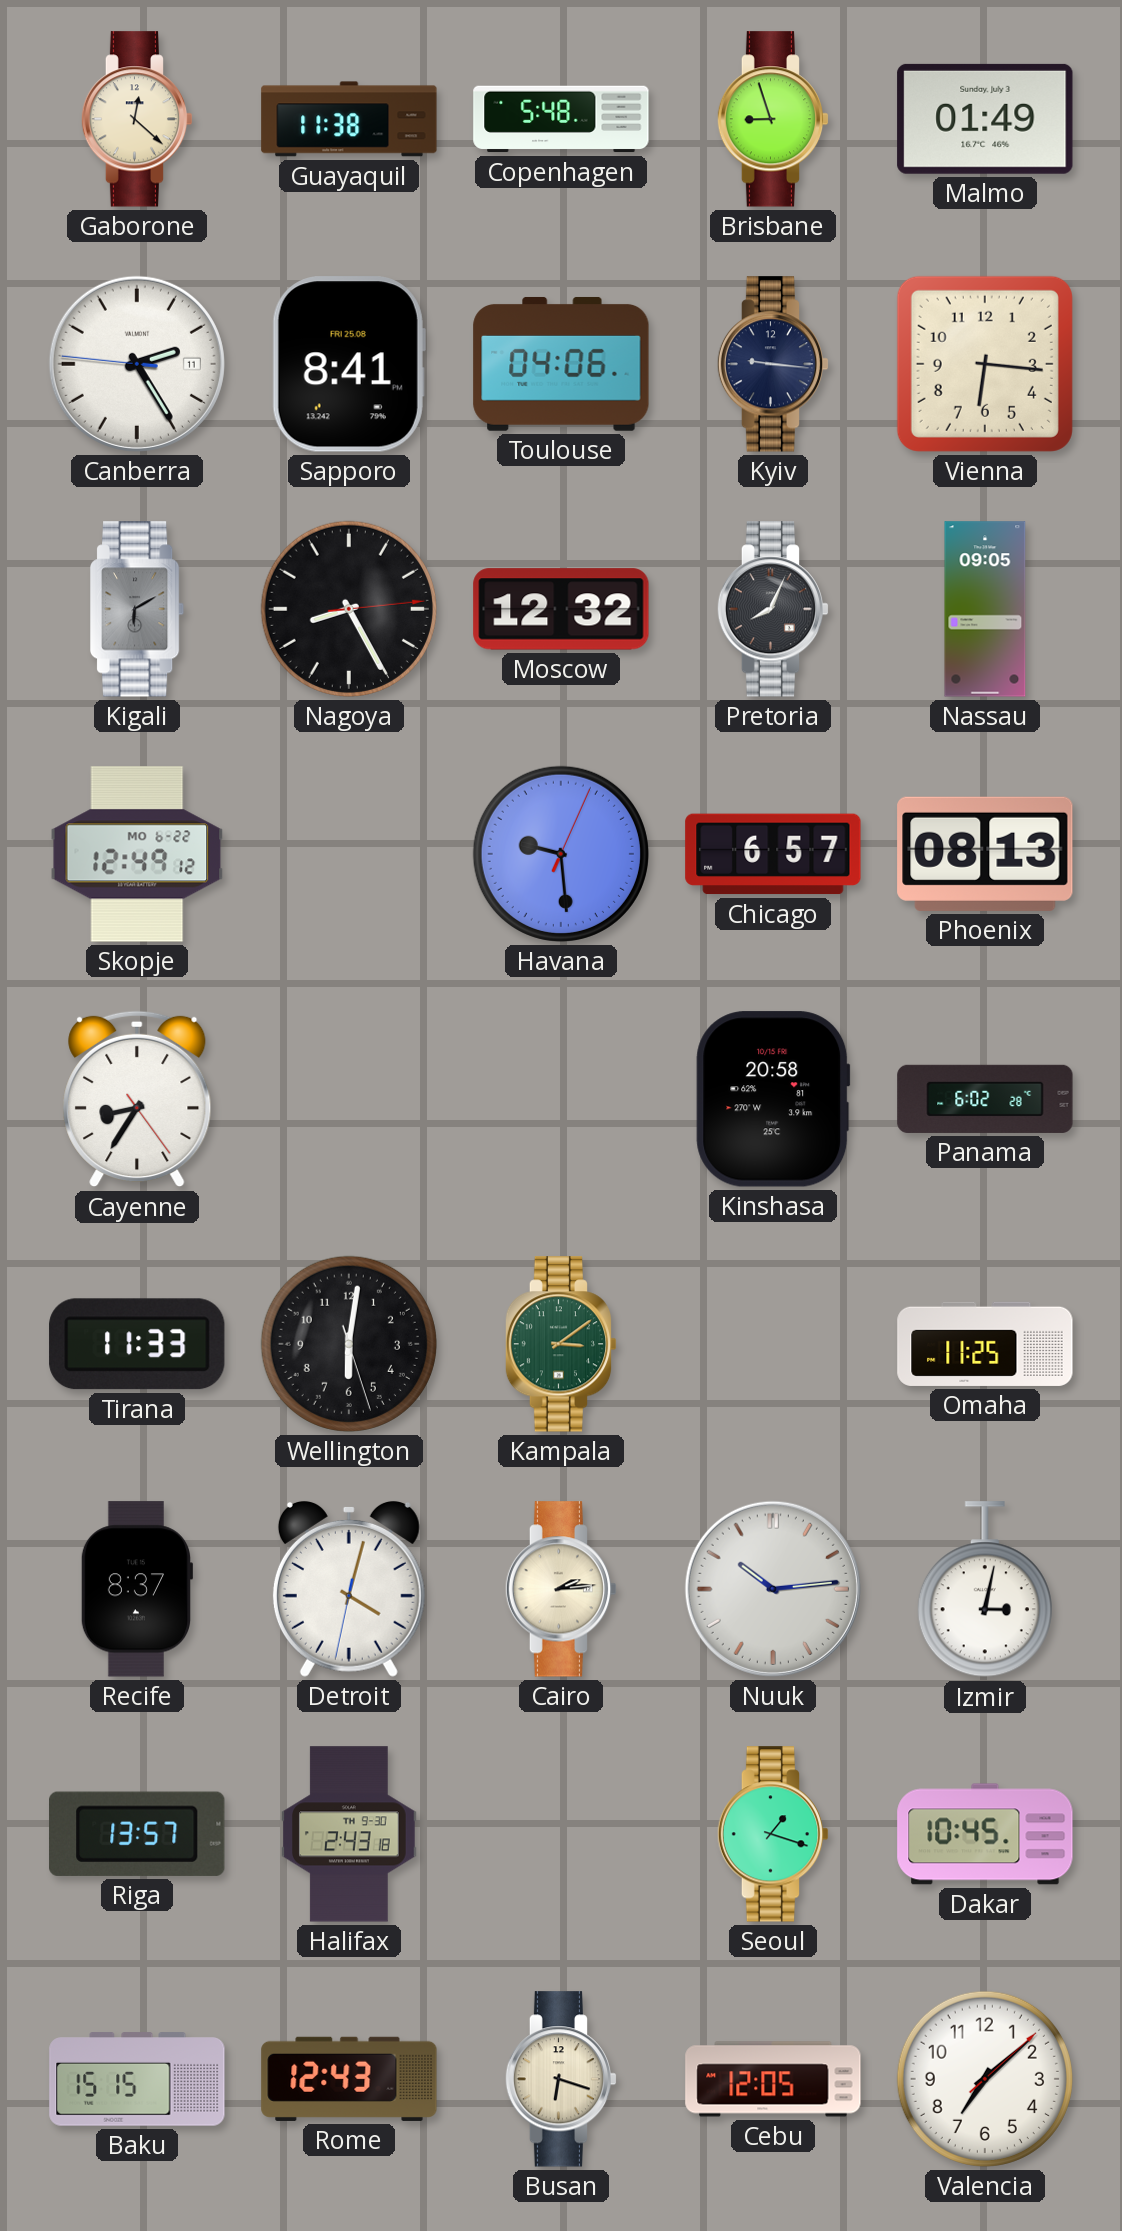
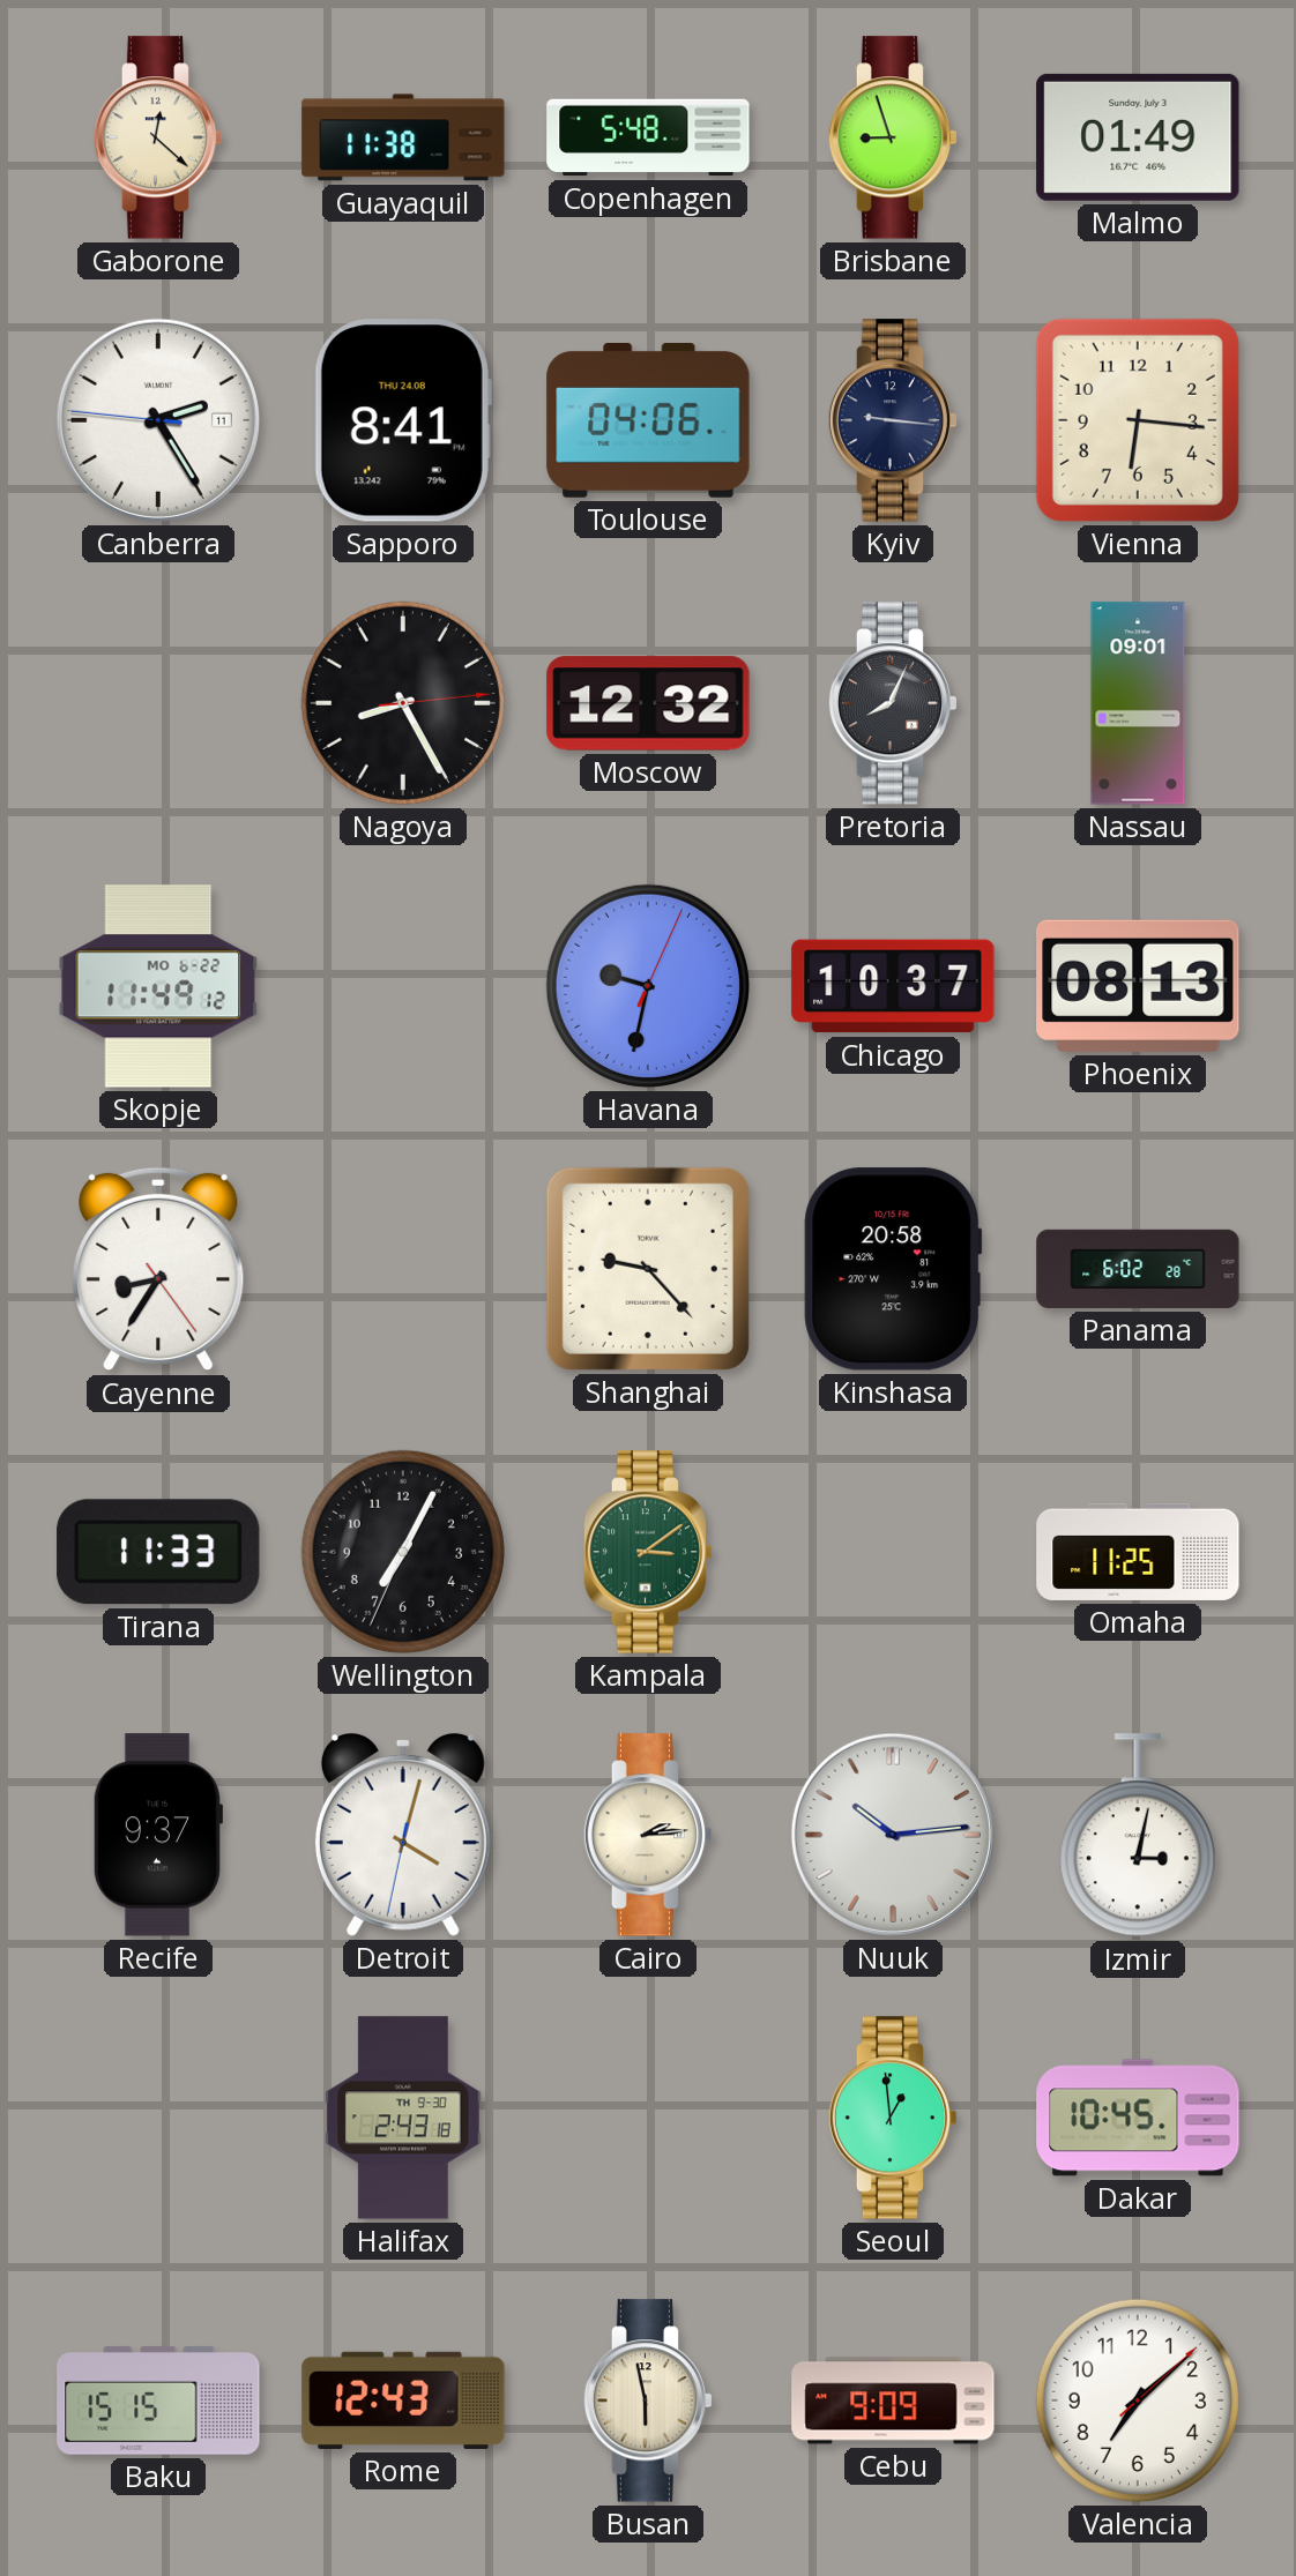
Sapporo date: FRI 25.08 -> THU 24.08
Kigali: 6:10 -> none
Nassau: 09:05 -> 09:01
Skopje: 12:49 -> 11:49
Havana: 9:29 -> 9:32
Chicago: 6:57 -> 10:37
Shanghai: none -> 9:23
Wellington: 6:01 -> 7:04
Recife: 8:37 -> 9:37
Riga: 13:57 -> none
Seoul: 1:18 -> 12:59
Busan: 6:18 -> 5:58
Cebu: 12:05 -> 9:09
